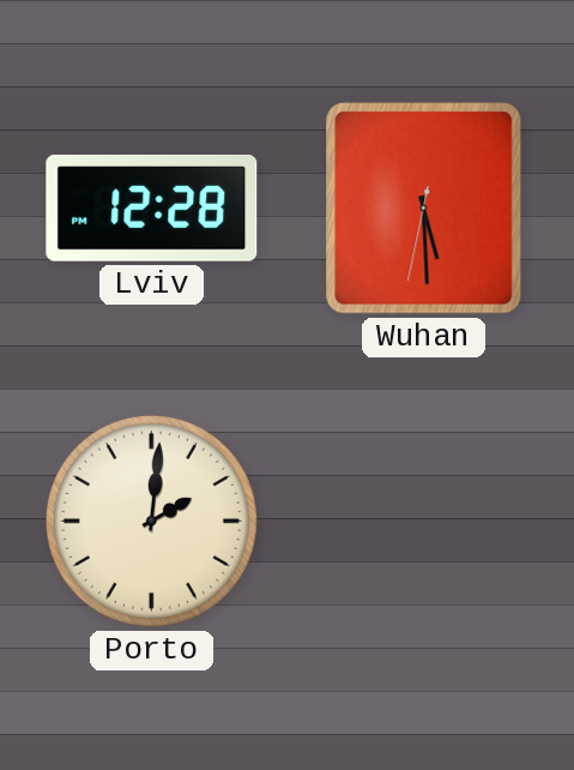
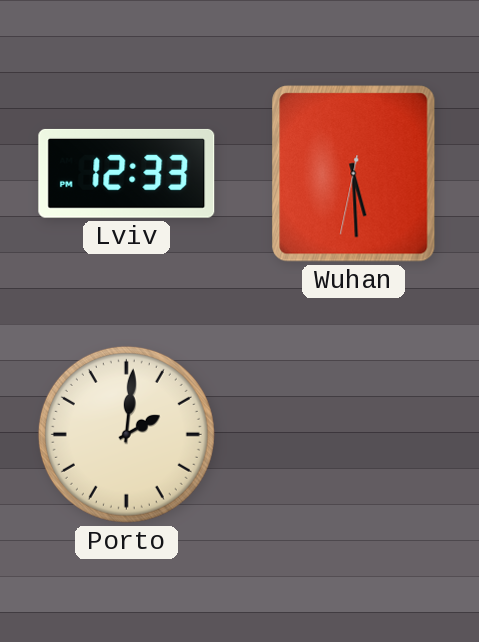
Lviv: 12:28 -> 12:33
